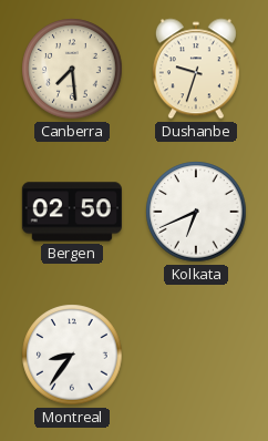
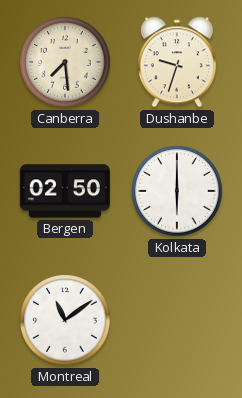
Kolkata: 6:41 -> 6:00
Montreal: 8:36 -> 11:09
